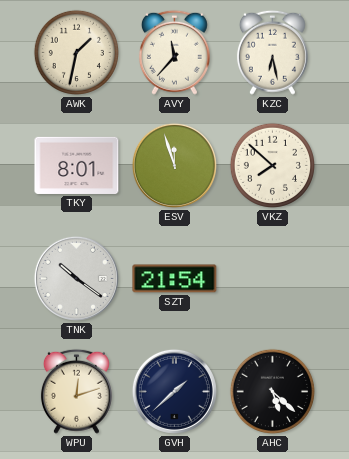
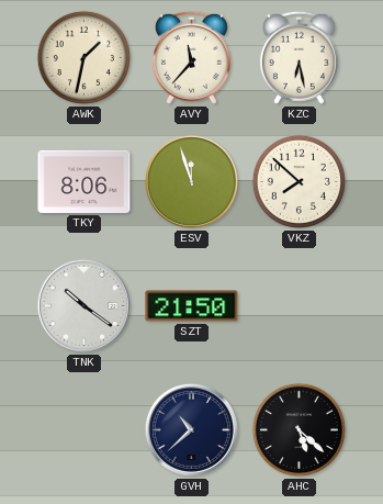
TKY: 8:01 -> 8:06
SZT: 21:54 -> 21:50
WPU: 12:12 -> none
GVH: 1:38 -> 10:38
